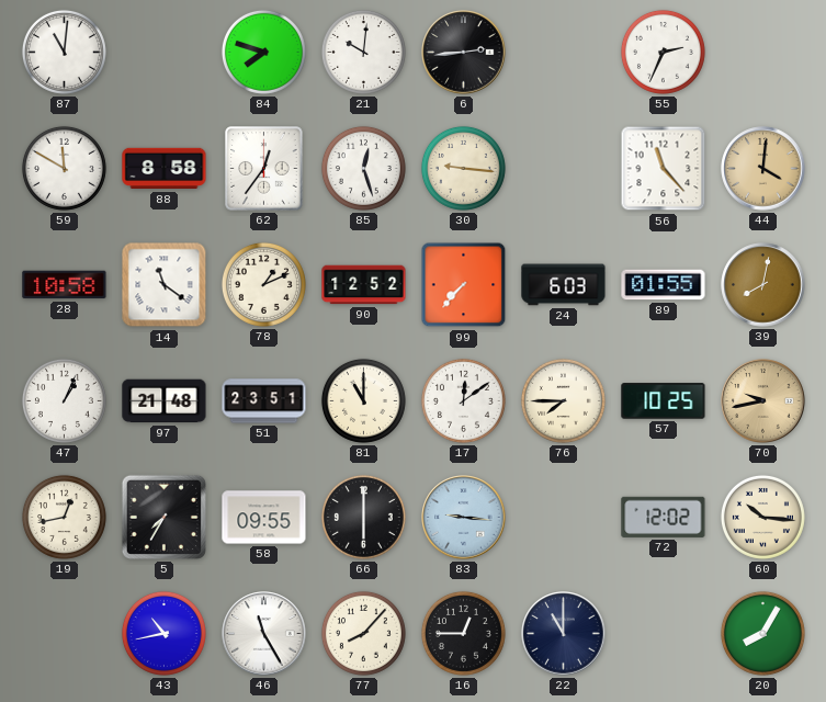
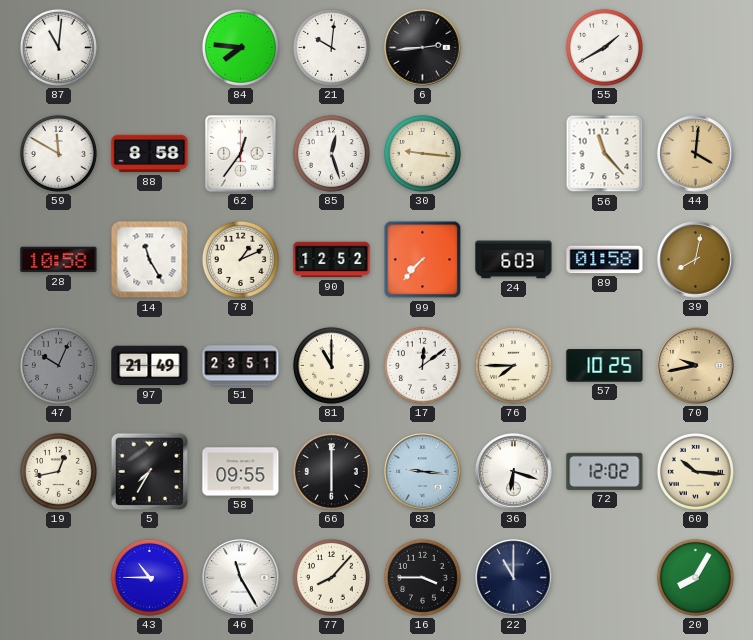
84: 7:48 -> 7:46
55: 2:34 -> 1:40
14: 11:21 -> 11:25
89: 01:55 -> 01:58
47: 1:04 -> 10:04
47 dial: white -> grey
97: 21:48 -> 21:49
36: none -> 6:18
43: 10:43 -> 10:45
16: 12:45 -> 3:45
